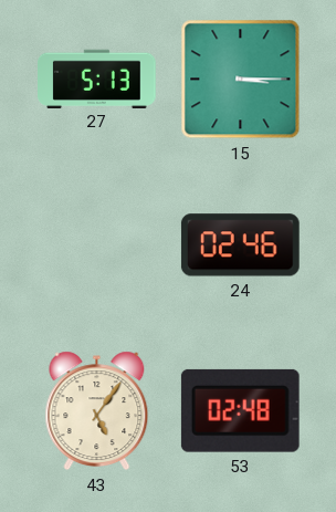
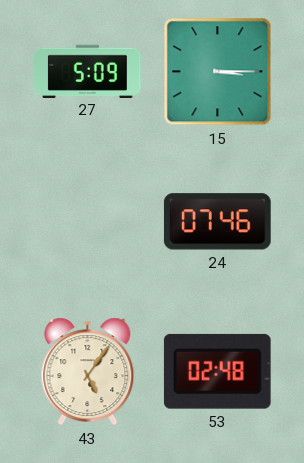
27: 5:13 -> 5:09
24: 02:46 -> 07:46
